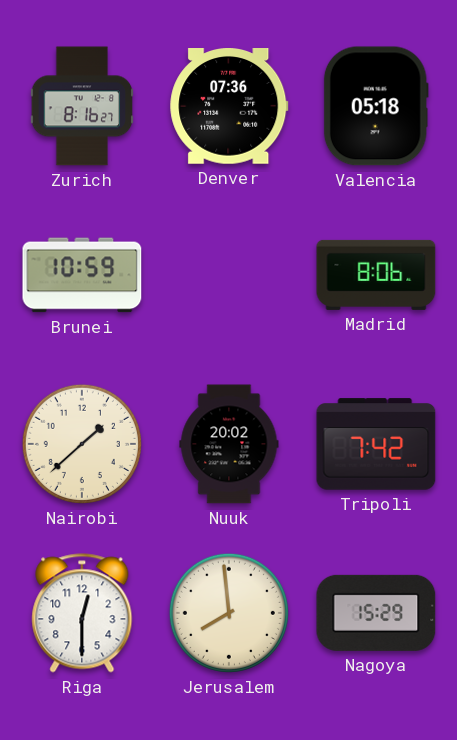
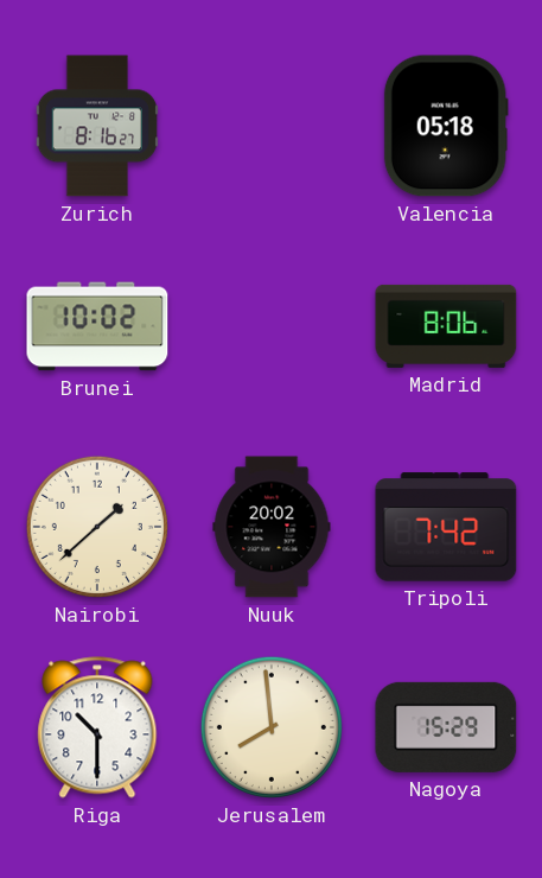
Denver: 07:36 -> none
Brunei: 10:59 -> 10:02
Riga: 12:30 -> 10:30
